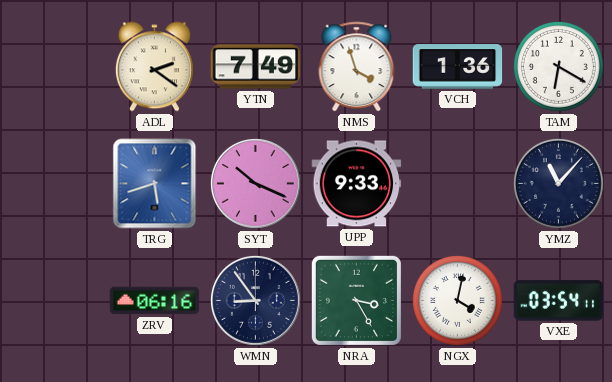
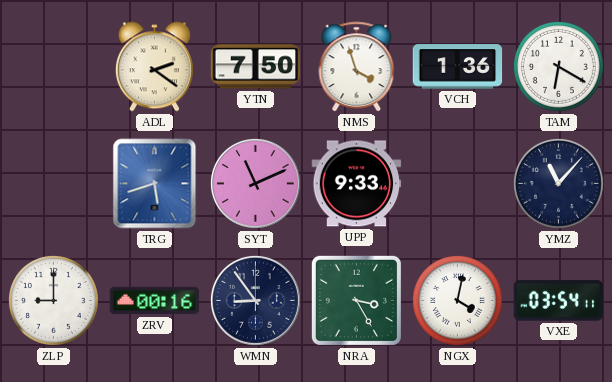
YTN: 7:49 -> 7:50
SYT: 10:19 -> 11:11
ZLP: none -> 9:00
ZRV: 06:16 -> 00:16
